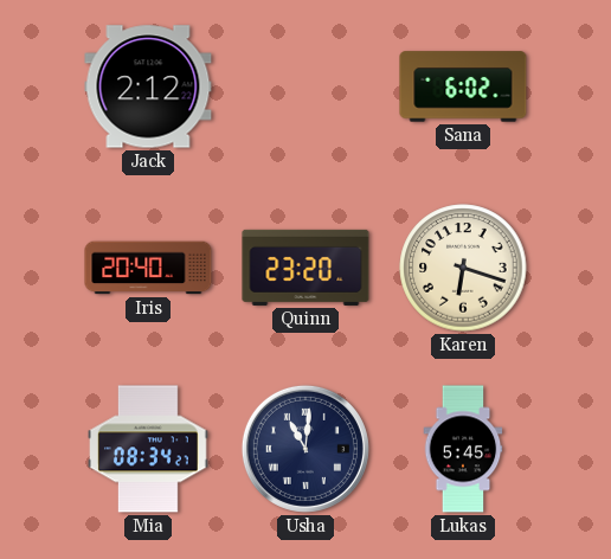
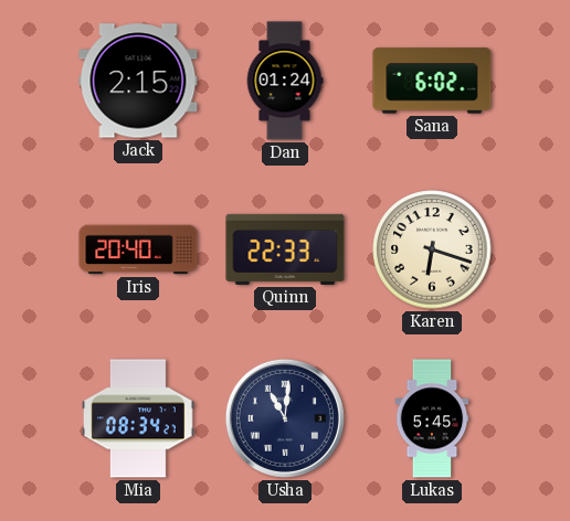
Jack: 2:12 -> 2:15
Dan: none -> 01:24
Quinn: 23:20 -> 22:33
